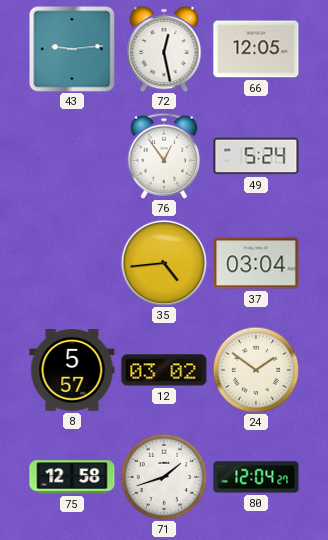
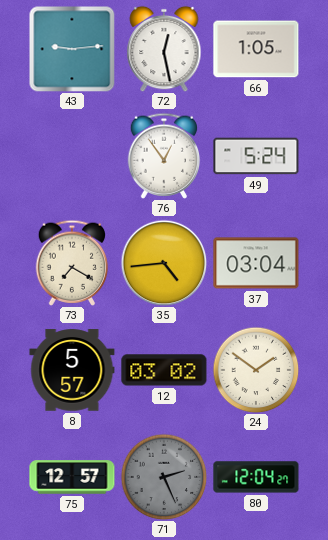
66: 12:05 -> 1:05
73: none -> 7:20
75: 12:58 -> 12:57
71: 1:42 -> 2:26
71 dial: white -> grey
